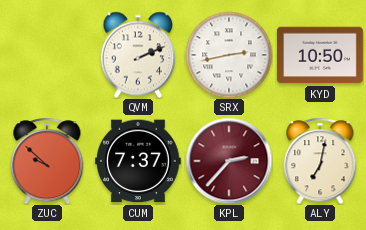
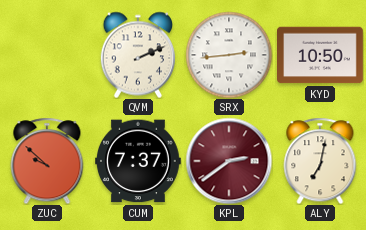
SRX: 2:43 -> 2:44
KPL: 2:37 -> 2:39
